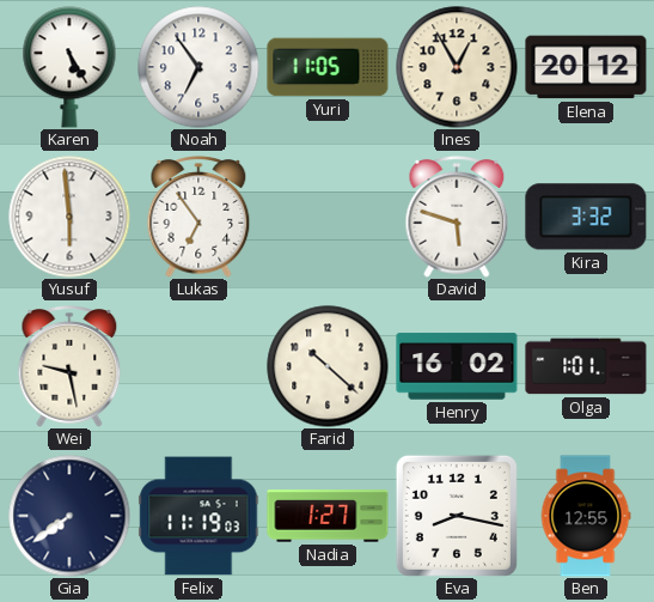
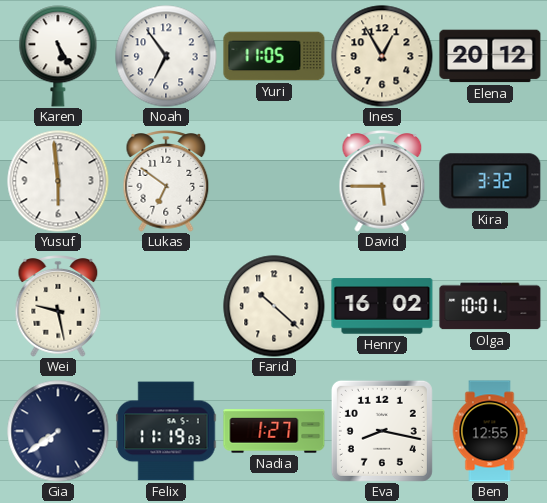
Lukas: 6:54 -> 6:51
David: 5:48 -> 5:45
Olga: 1:01 -> 10:01
